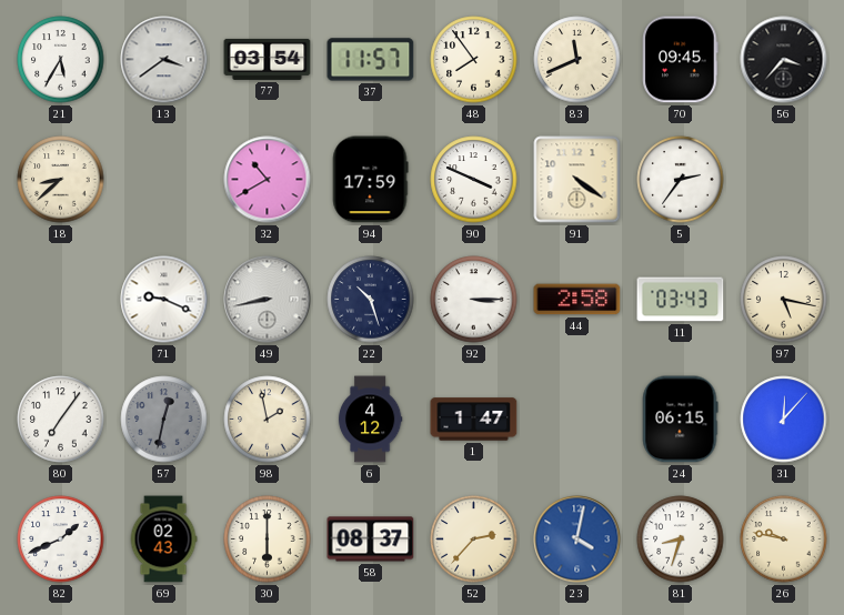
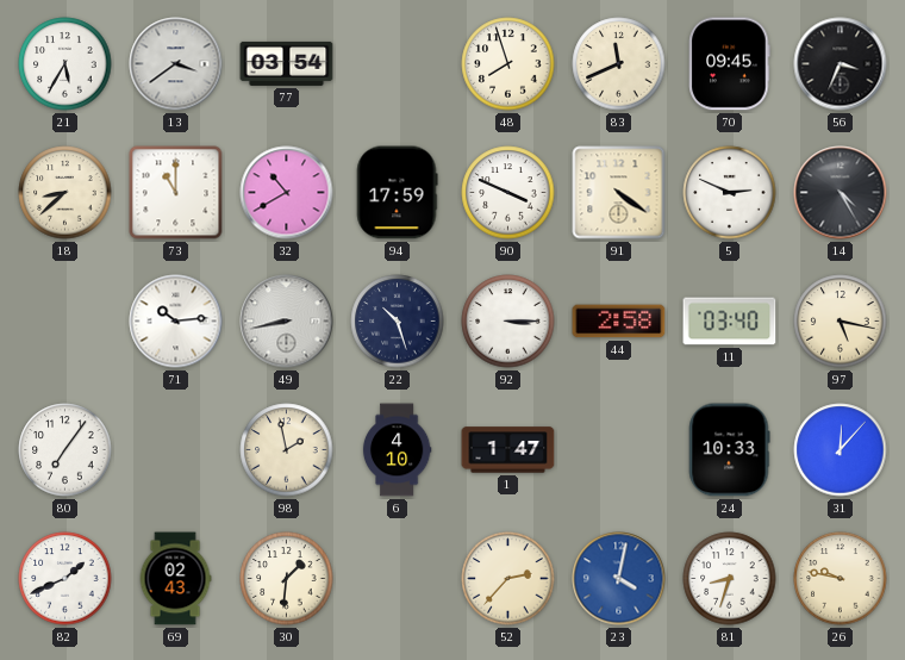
37: 11:57 -> none
48: 7:54 -> 7:57
56: 3:37 -> 3:34
73: none -> 11:00
5: 2:36 -> 2:49
14: none -> 4:25
71: 9:19 -> 10:14
11: 03:43 -> 03:40
57: 12:32 -> none
6: 4:12 -> 4:10
24: 06:15 -> 10:33
30: 6:00 -> 1:31
58: 08:37 -> none
